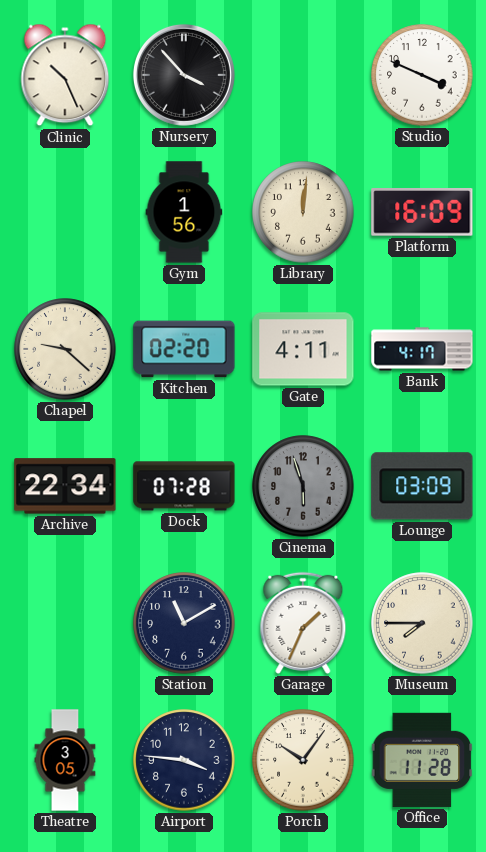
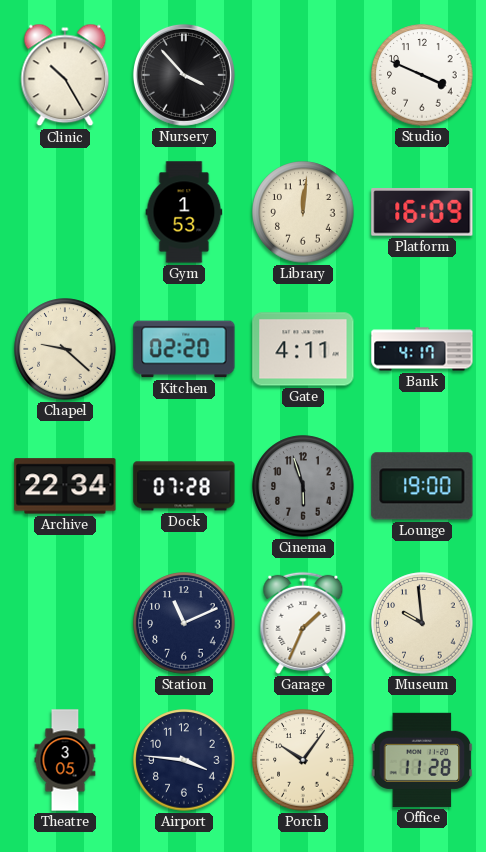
Clinic: 10:26 -> 10:25
Gym: 1:56 -> 1:53
Lounge: 03:09 -> 19:00
Station: 11:10 -> 11:11
Museum: 7:45 -> 9:59
